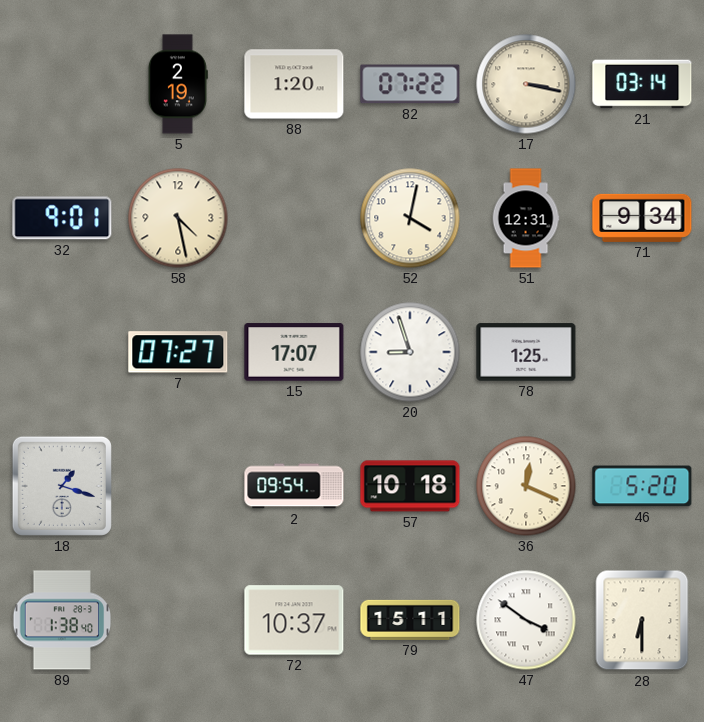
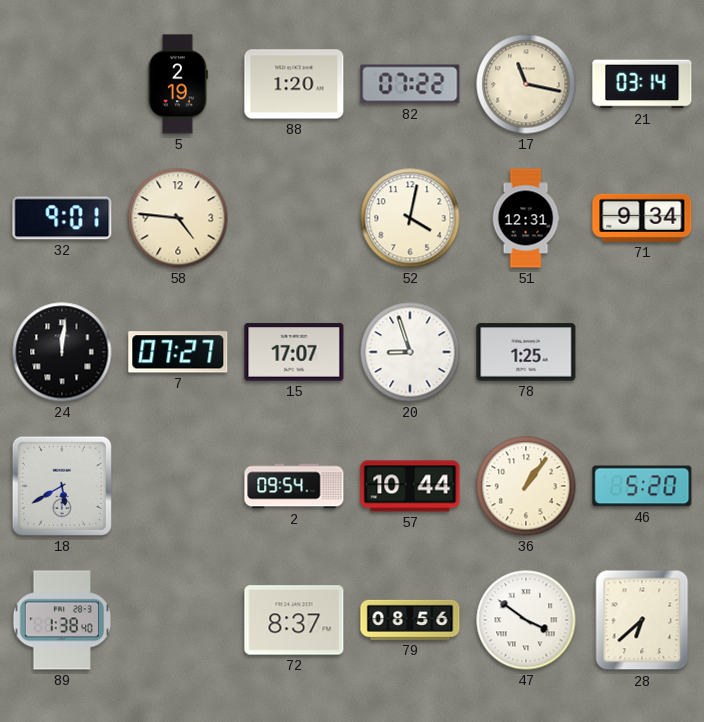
17: 3:17 -> 11:17
58: 4:28 -> 4:46
24: none -> 12:01
18: 1:18 -> 5:40
57: 10:18 -> 10:44
36: 12:19 -> 1:06
72: 10:37 -> 8:37
79: 15:11 -> 08:56
28: 6:30 -> 6:38
